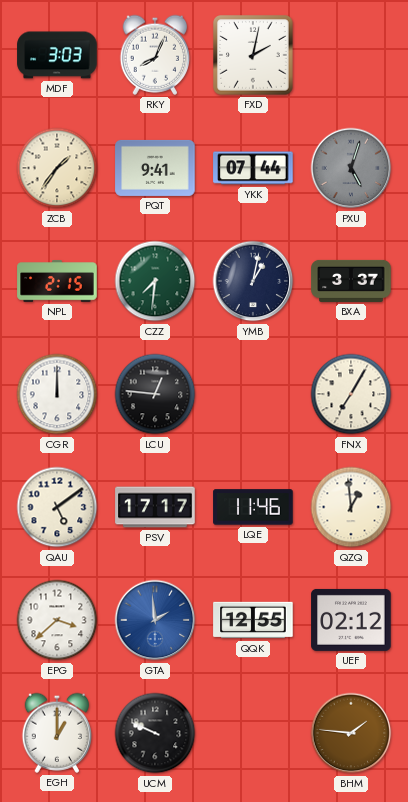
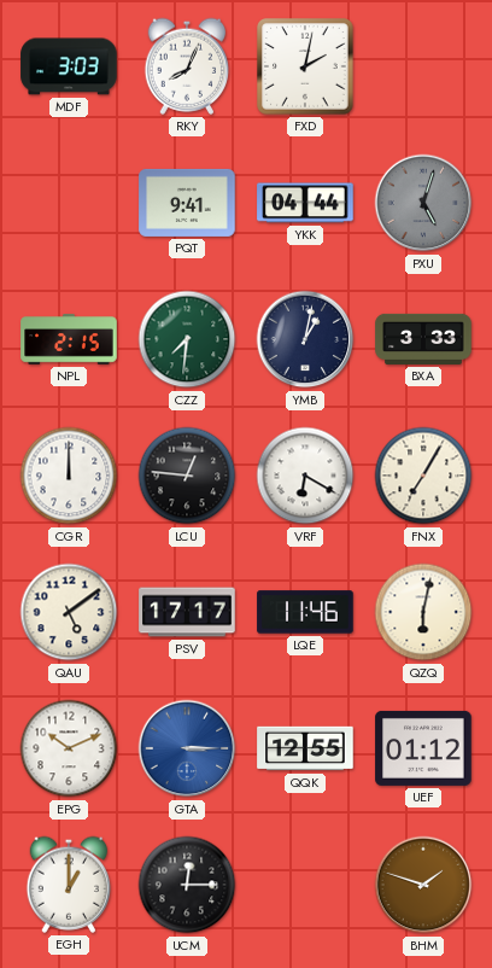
ZCB: 1:36 -> none
YKK: 07:44 -> 04:44
BXA: 3:37 -> 3:33
VRF: none -> 6:20
QZQ: 12:59 -> 6:02
EPG: 3:38 -> 10:11
GTA: 1:59 -> 3:15
UEF: 02:12 -> 01:12
UCM: 9:49 -> 12:15
BHM: 1:46 -> 1:48
